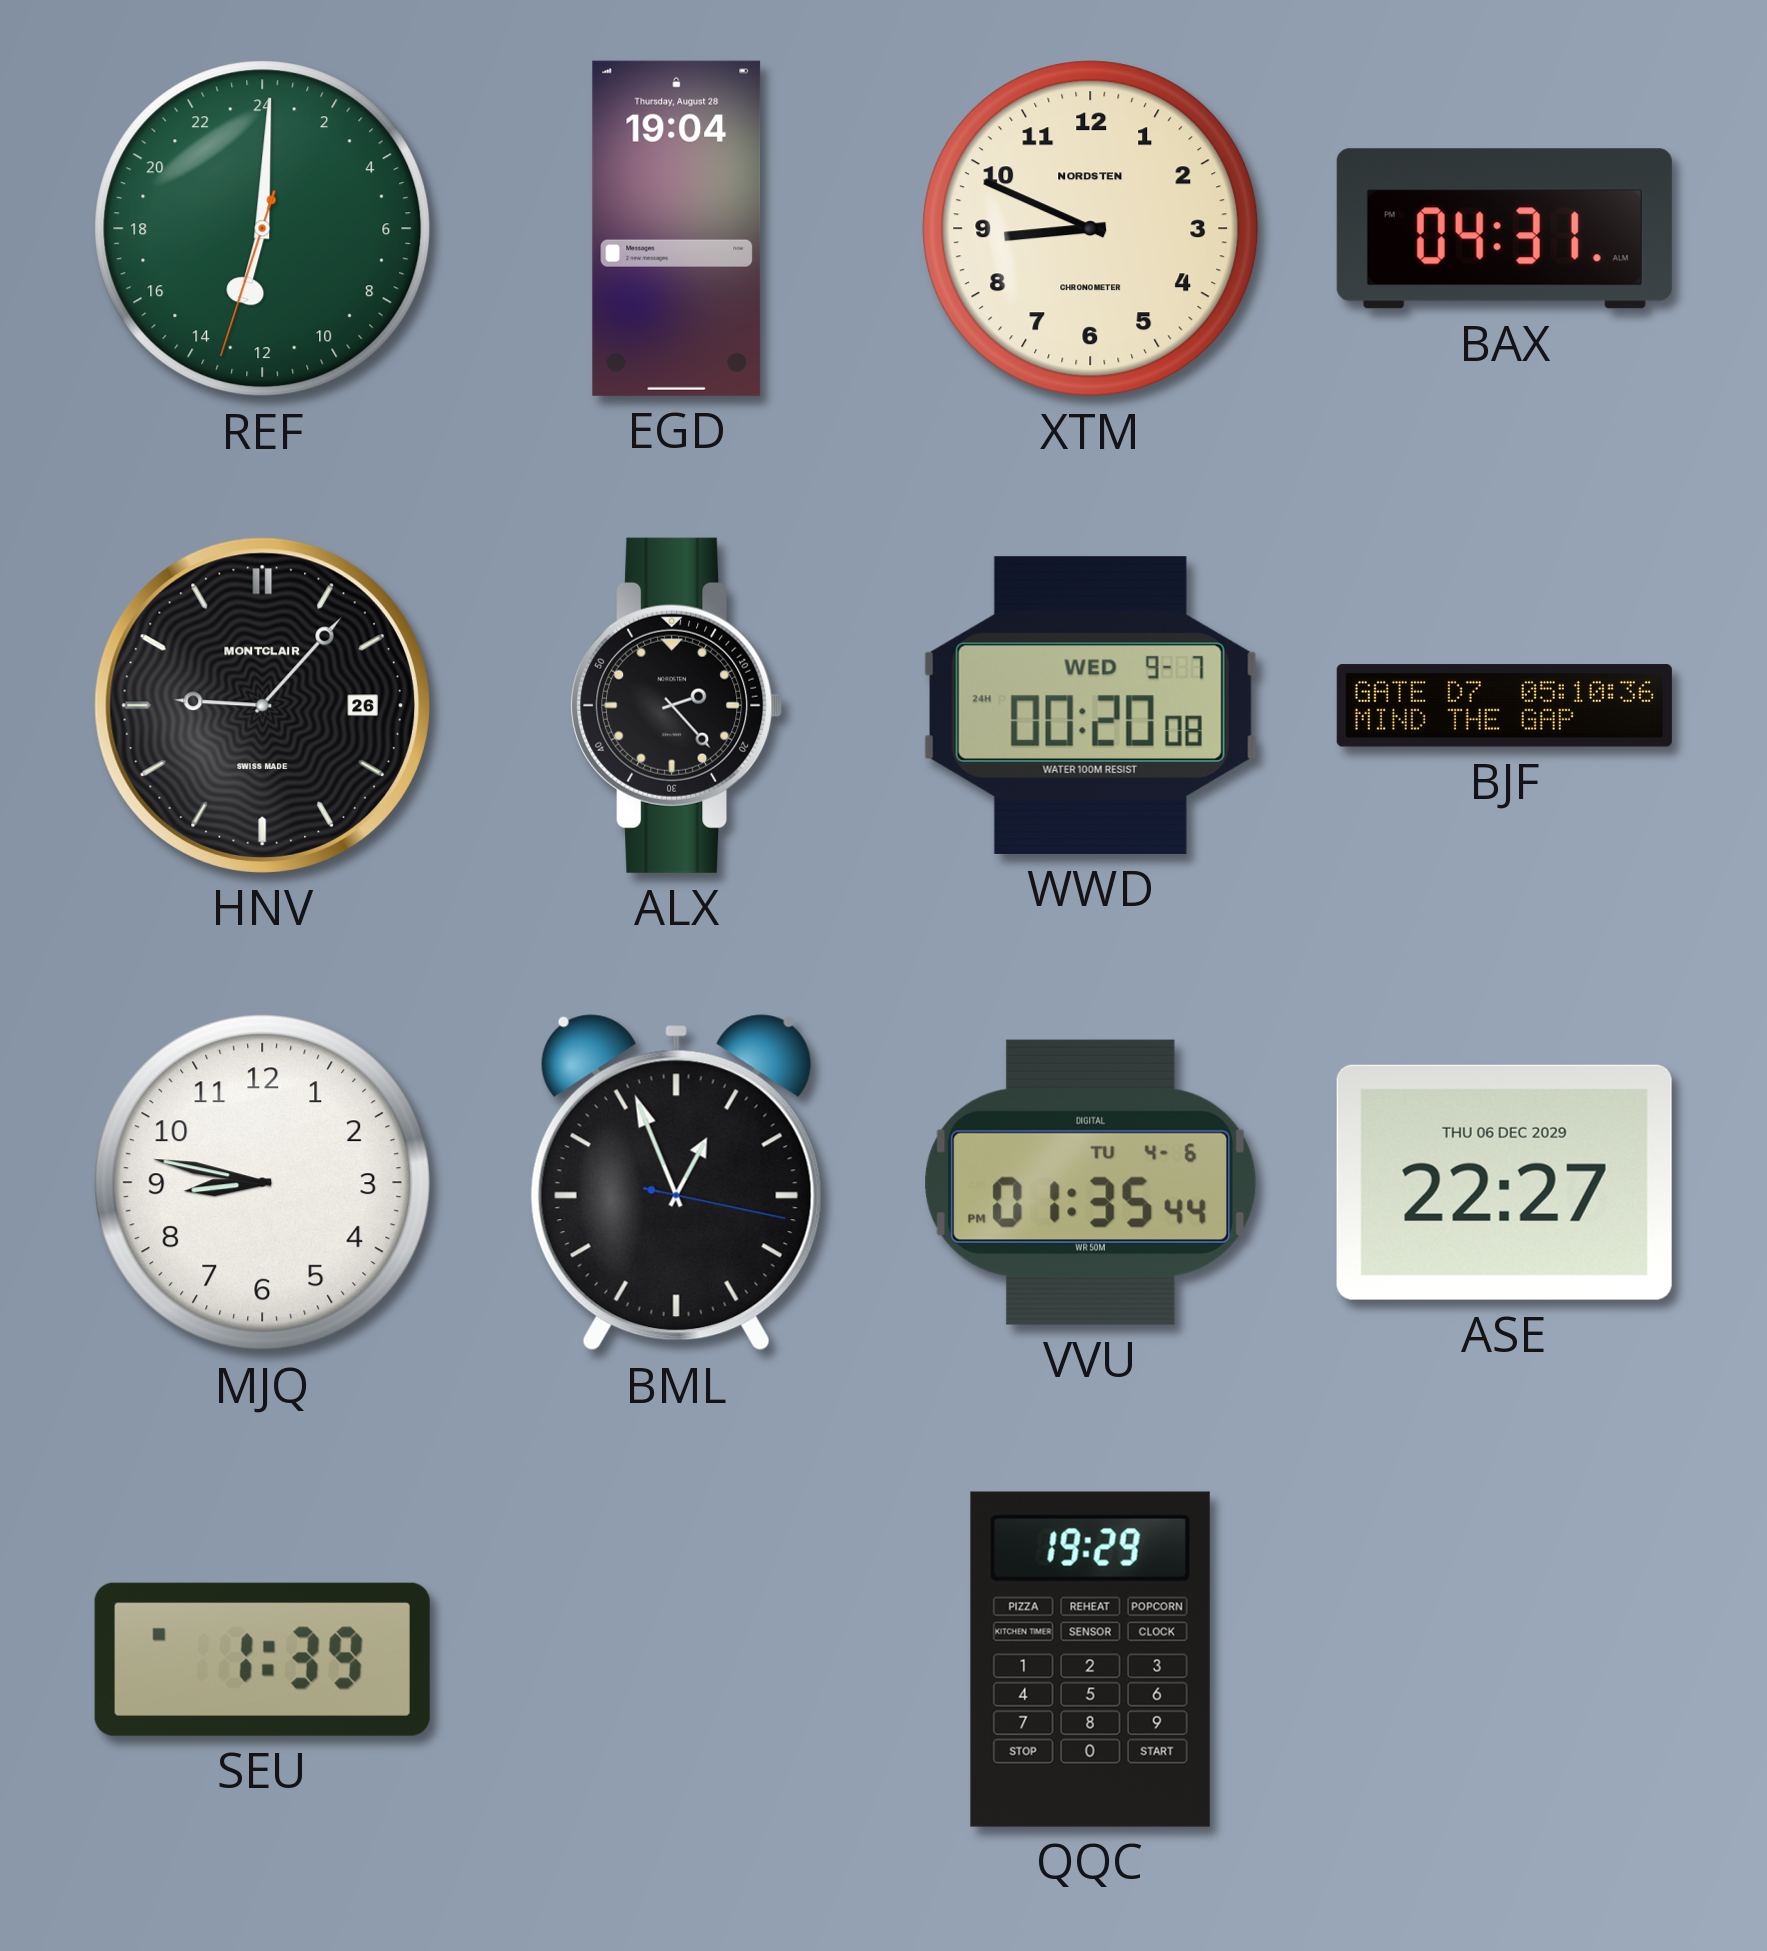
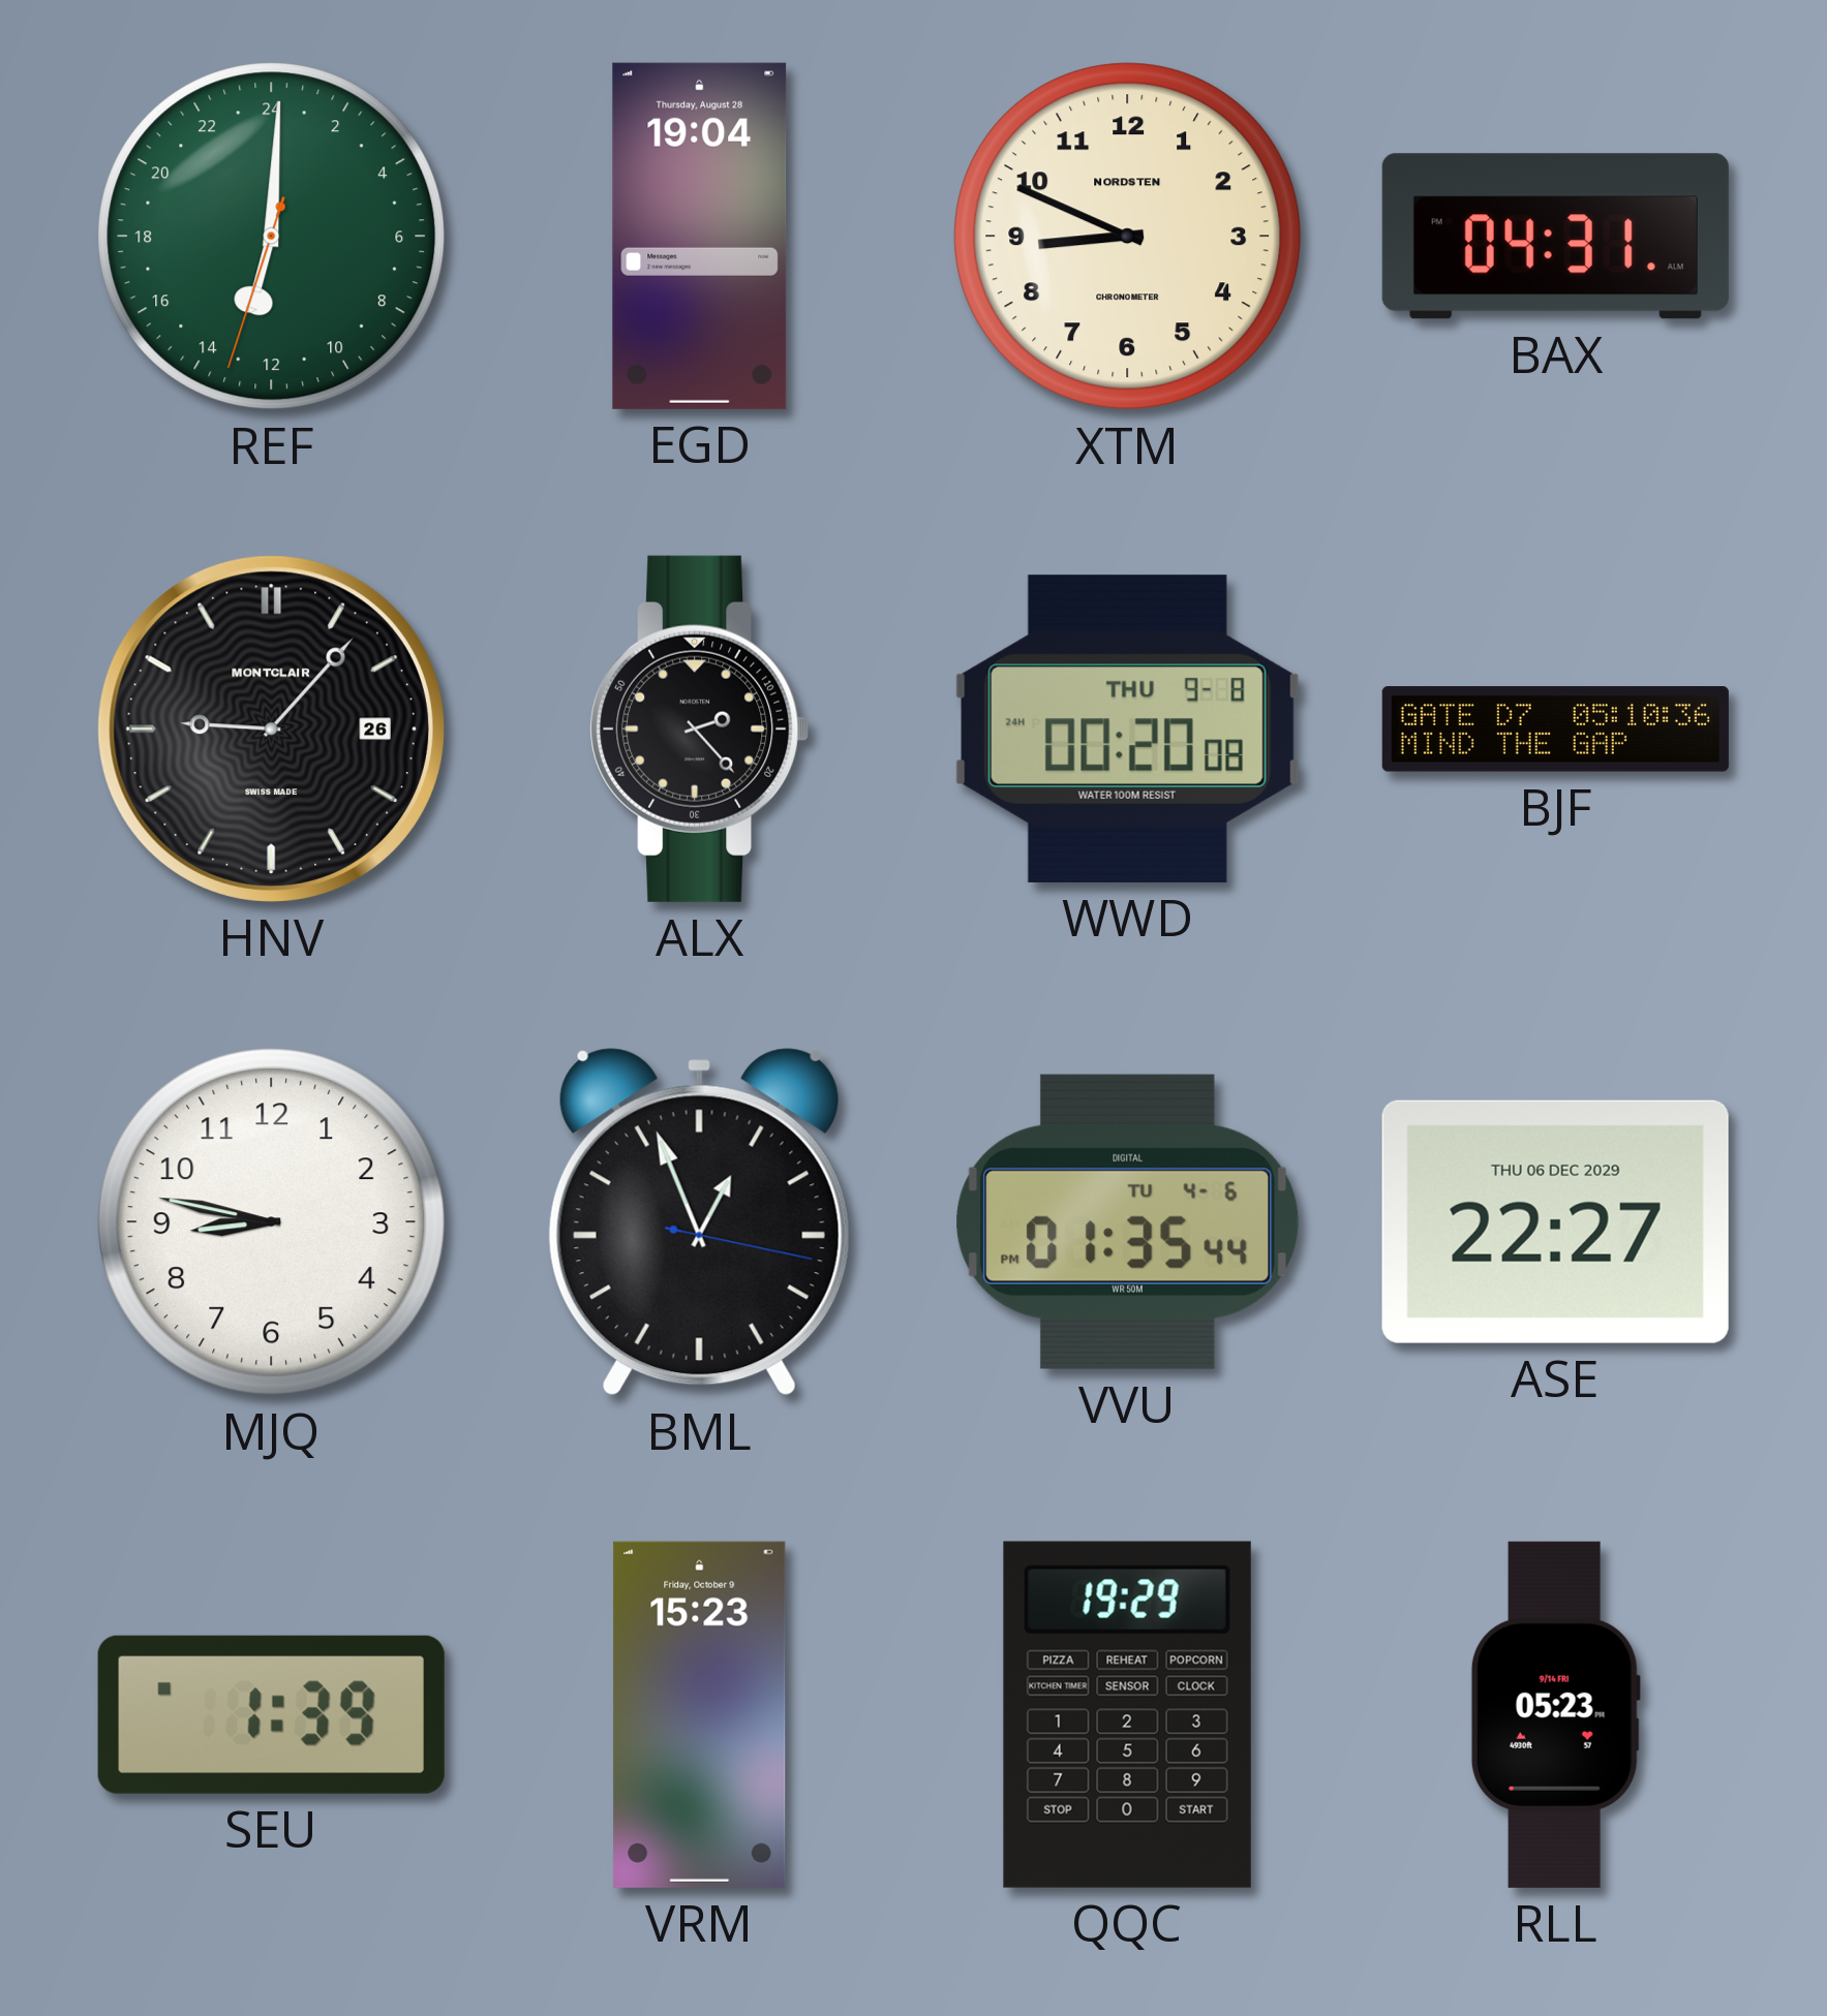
WWD date: WED 9-7 -> THU 9-8
VRM: none -> 15:23
RLL: none -> 05:23
